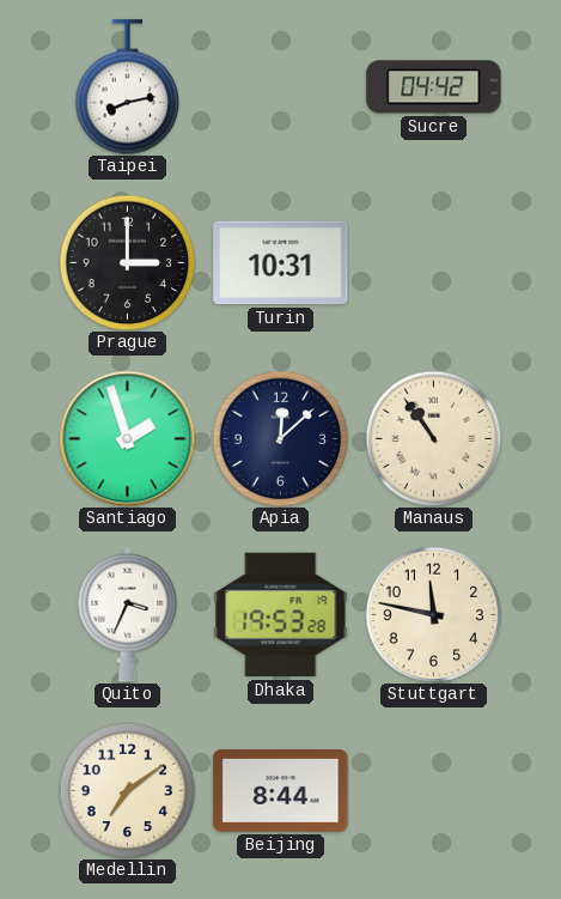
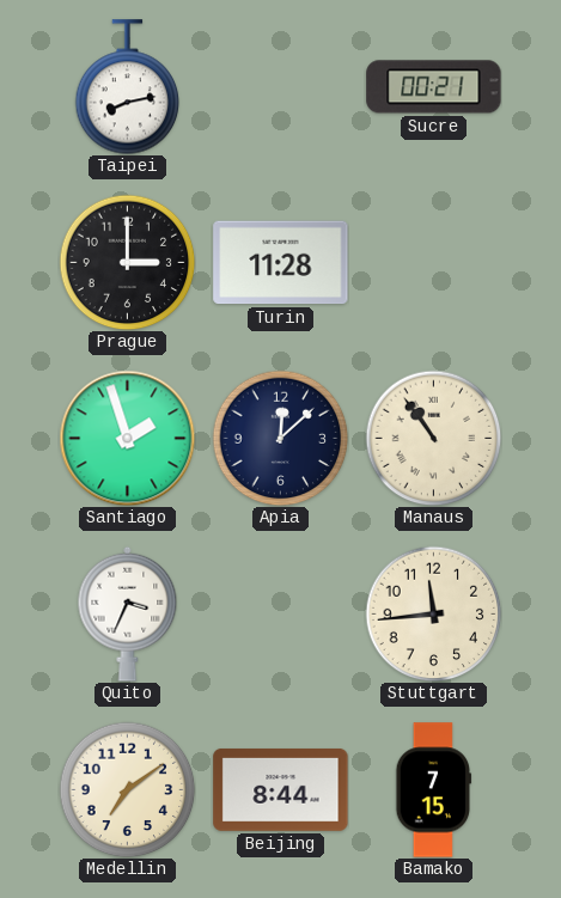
Sucre: 04:42 -> 00:21
Turin: 10:31 -> 11:28
Dhaka: 19:53 -> none
Stuttgart: 11:47 -> 11:44
Bamako: none -> 7:15
